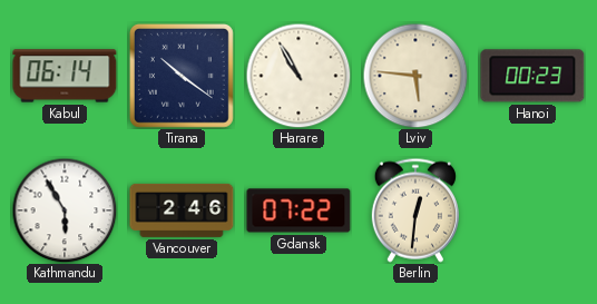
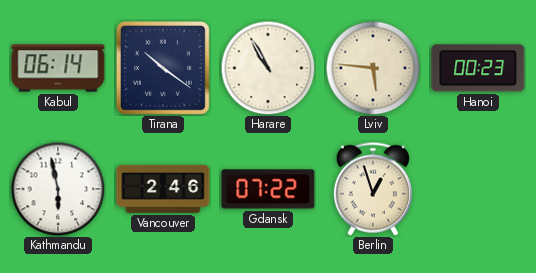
Kathmandu: 5:55 -> 5:58
Berlin: 12:31 -> 12:57
